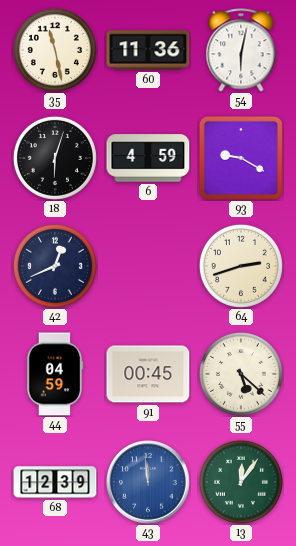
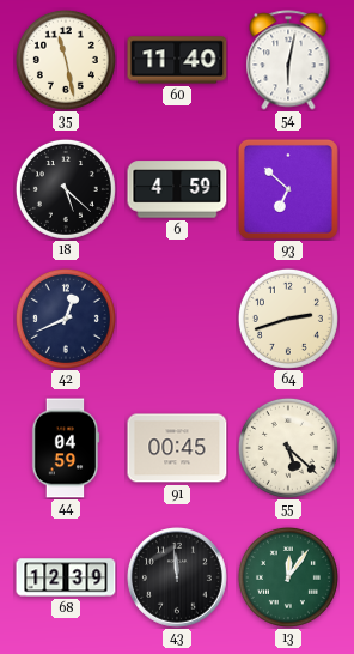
60: 11:36 -> 11:40
18: 6:03 -> 5:22
93: 9:20 -> 6:52
43 dial: blue -> black
